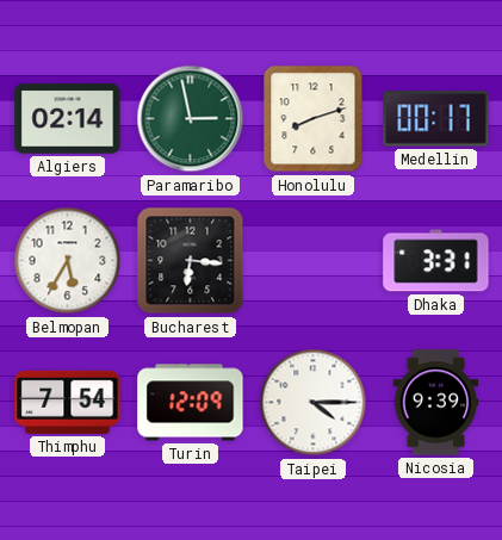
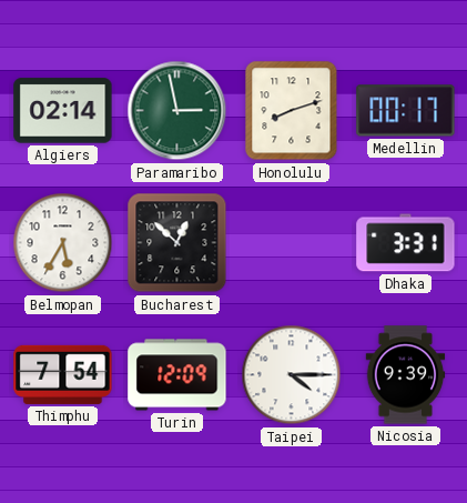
Bucharest: 6:16 -> 12:52
